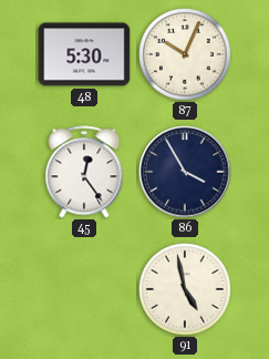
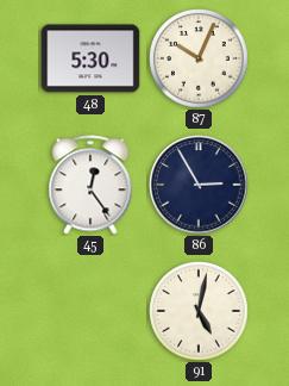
86: 3:55 -> 2:55
91: 4:58 -> 5:02
